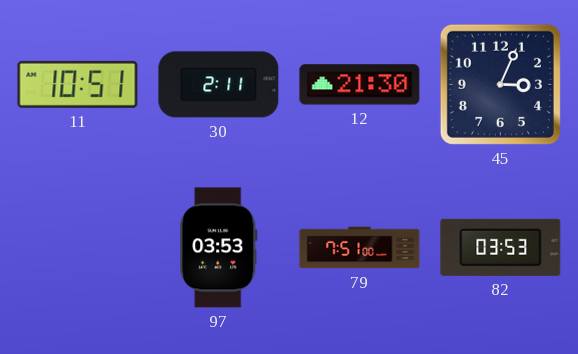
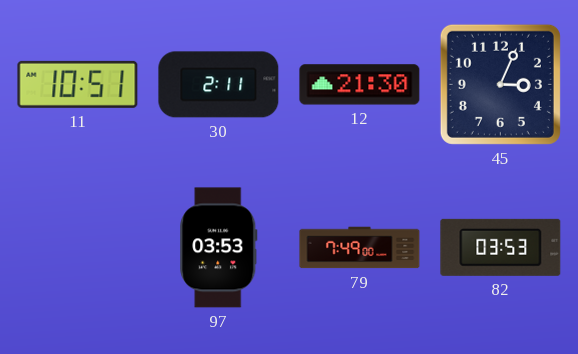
79: 7:51 -> 7:49
